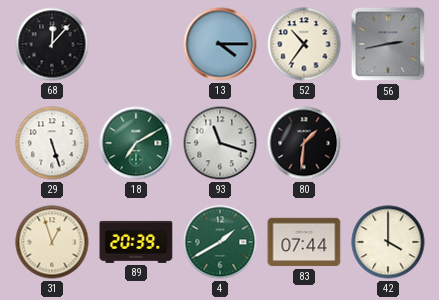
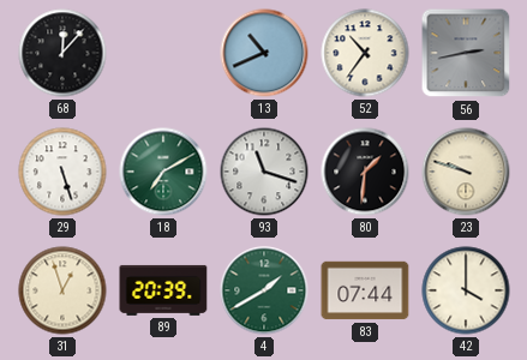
13: 4:15 -> 10:41
23: none -> 9:48
